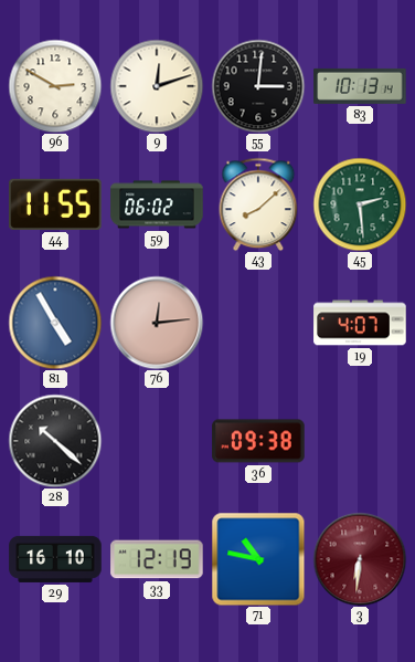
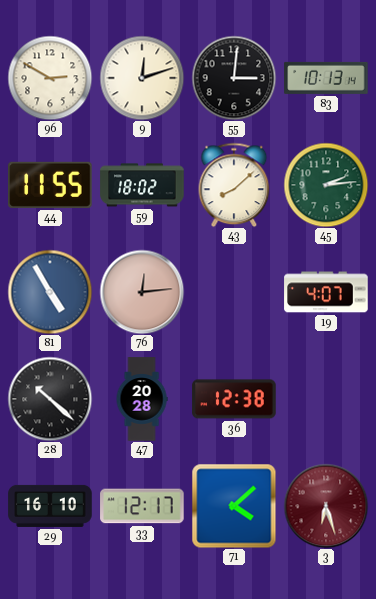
59: 06:02 -> 18:02
45: 2:29 -> 2:14
47: none -> 20:28
36: 09:38 -> 12:38
33: 12:19 -> 12:17
71: 10:47 -> 4:08
3: 6:31 -> 6:27
